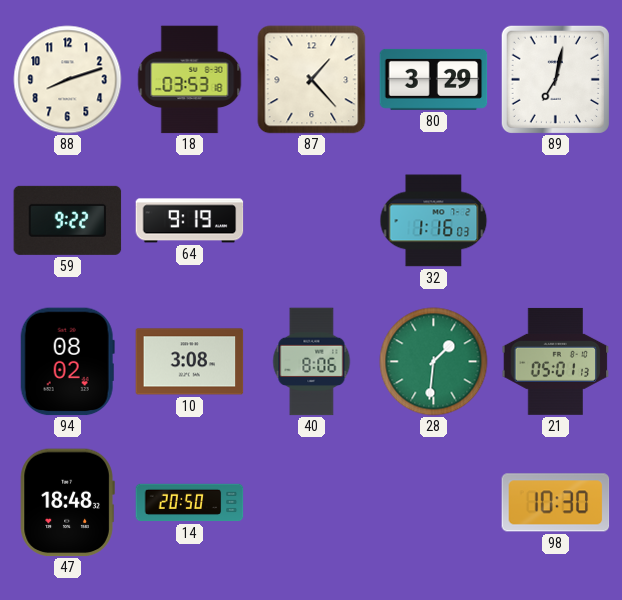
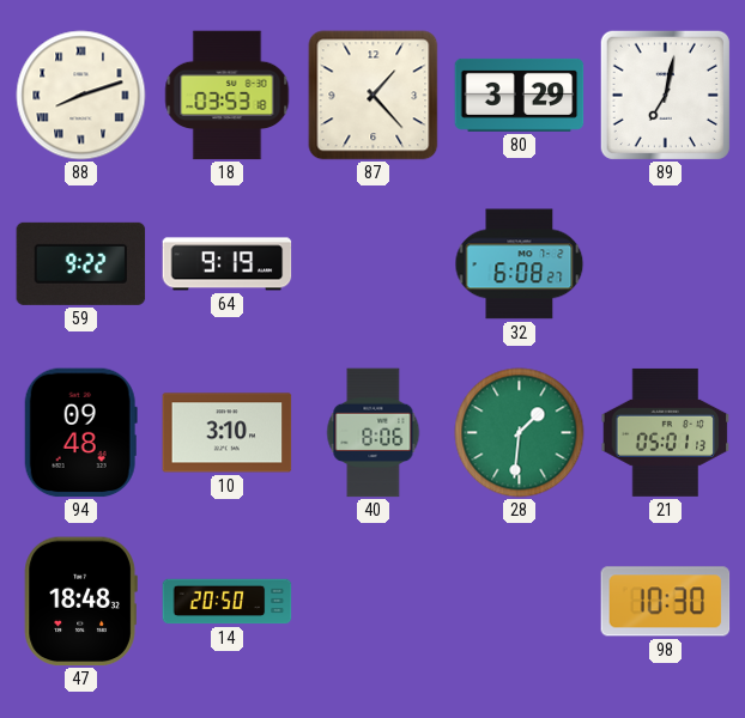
88 numerals: Arabic -> Roman
32: 1:16 -> 6:08
94: 08:02 -> 09:48
10: 3:08 -> 3:10
